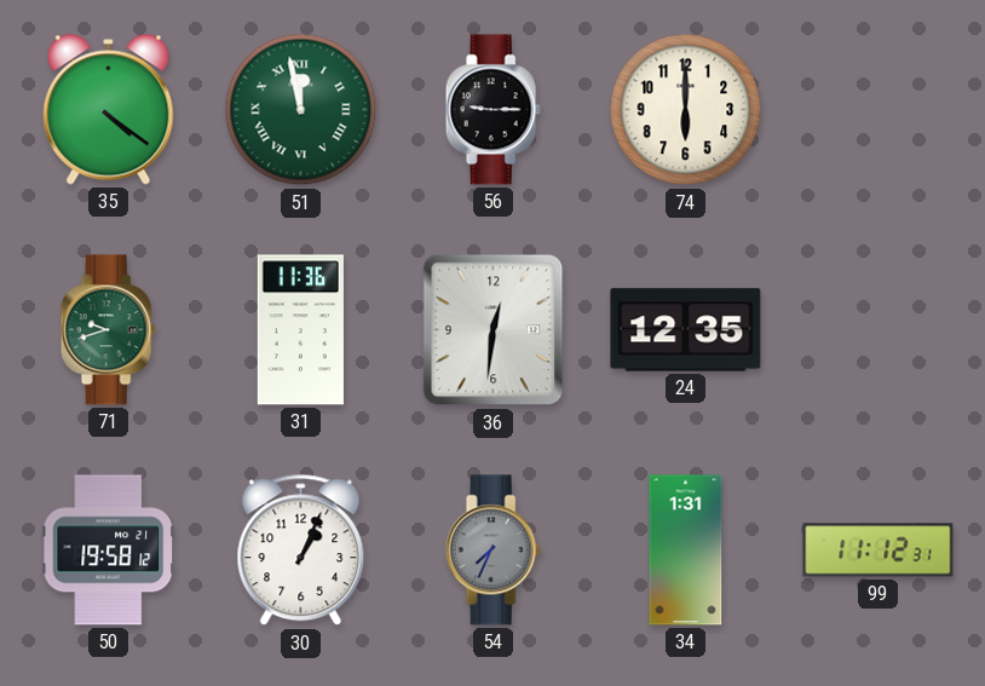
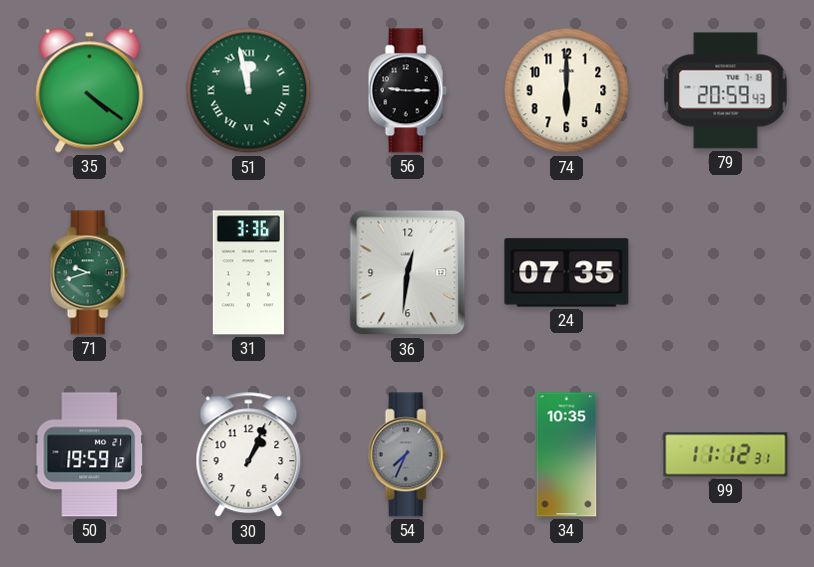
79: none -> 20:59
31: 11:36 -> 3:36
24: 12:35 -> 07:35
50: 19:58 -> 19:59
34: 1:31 -> 10:35
